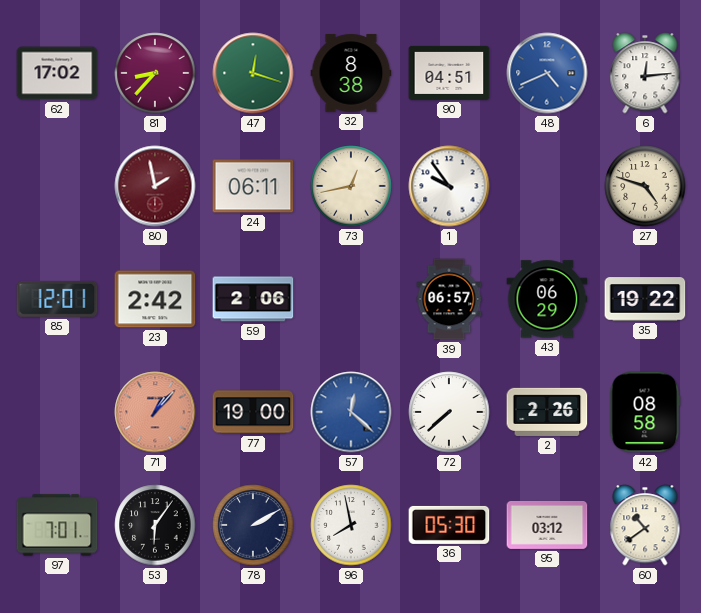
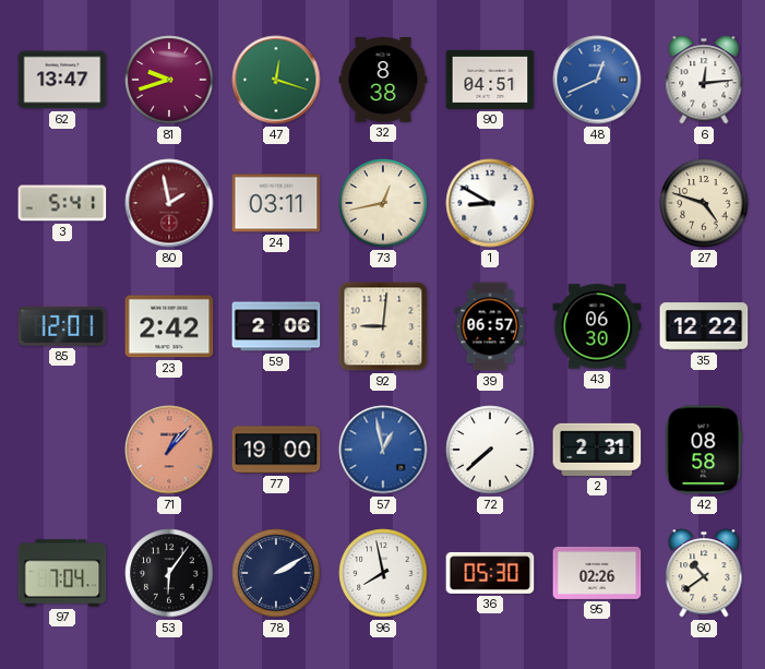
62: 17:02 -> 13:47
81: 8:37 -> 9:42
48: 4:41 -> 12:41
3: none -> 5:41
24: 06:11 -> 03:11
1: 9:54 -> 8:50
92: none -> 9:01
43: 06:29 -> 06:30
35: 19:22 -> 12:22
57: 12:22 -> 12:58
2: 2:26 -> 2:31
97: 7:01 -> 7:04
95: 03:12 -> 02:26
